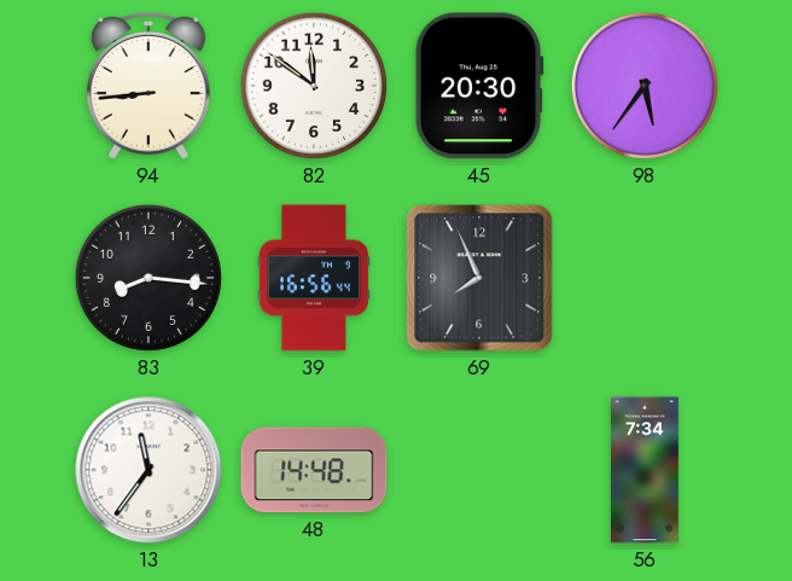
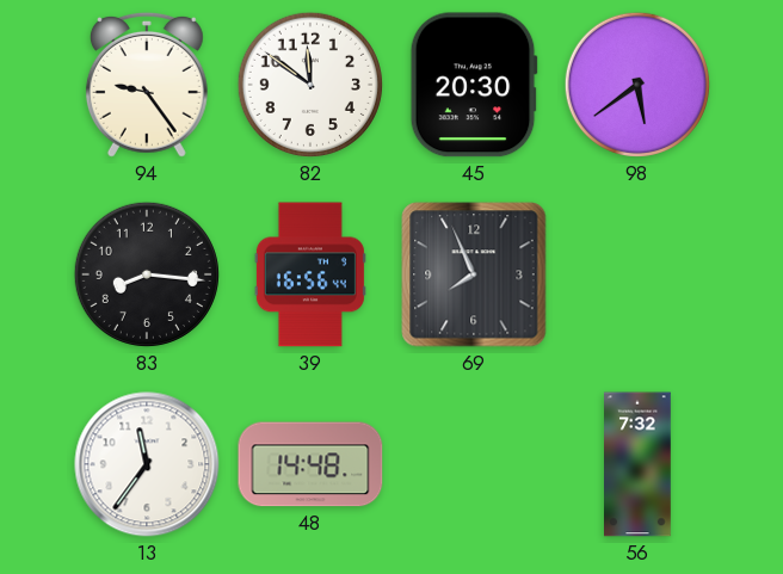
94: 8:44 -> 9:24
98: 5:36 -> 5:39
56: 7:34 -> 7:32
